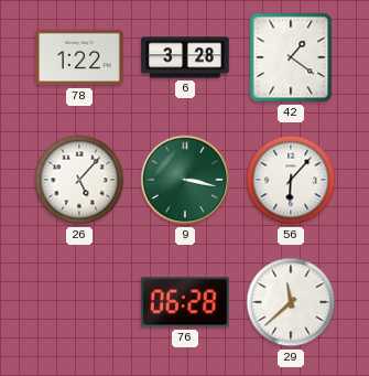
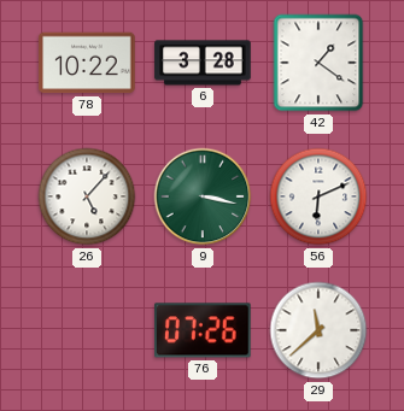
78: 1:22 -> 10:22
56: 6:07 -> 6:11
76: 06:28 -> 07:26
